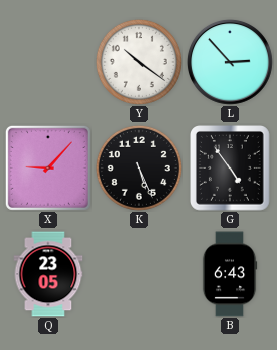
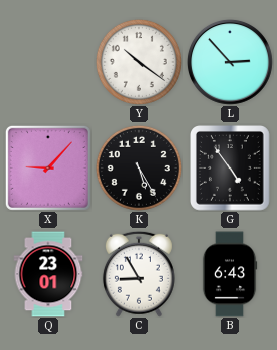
K: 5:26 -> 5:25
Q: 23:05 -> 23:01
C: none -> 8:55
